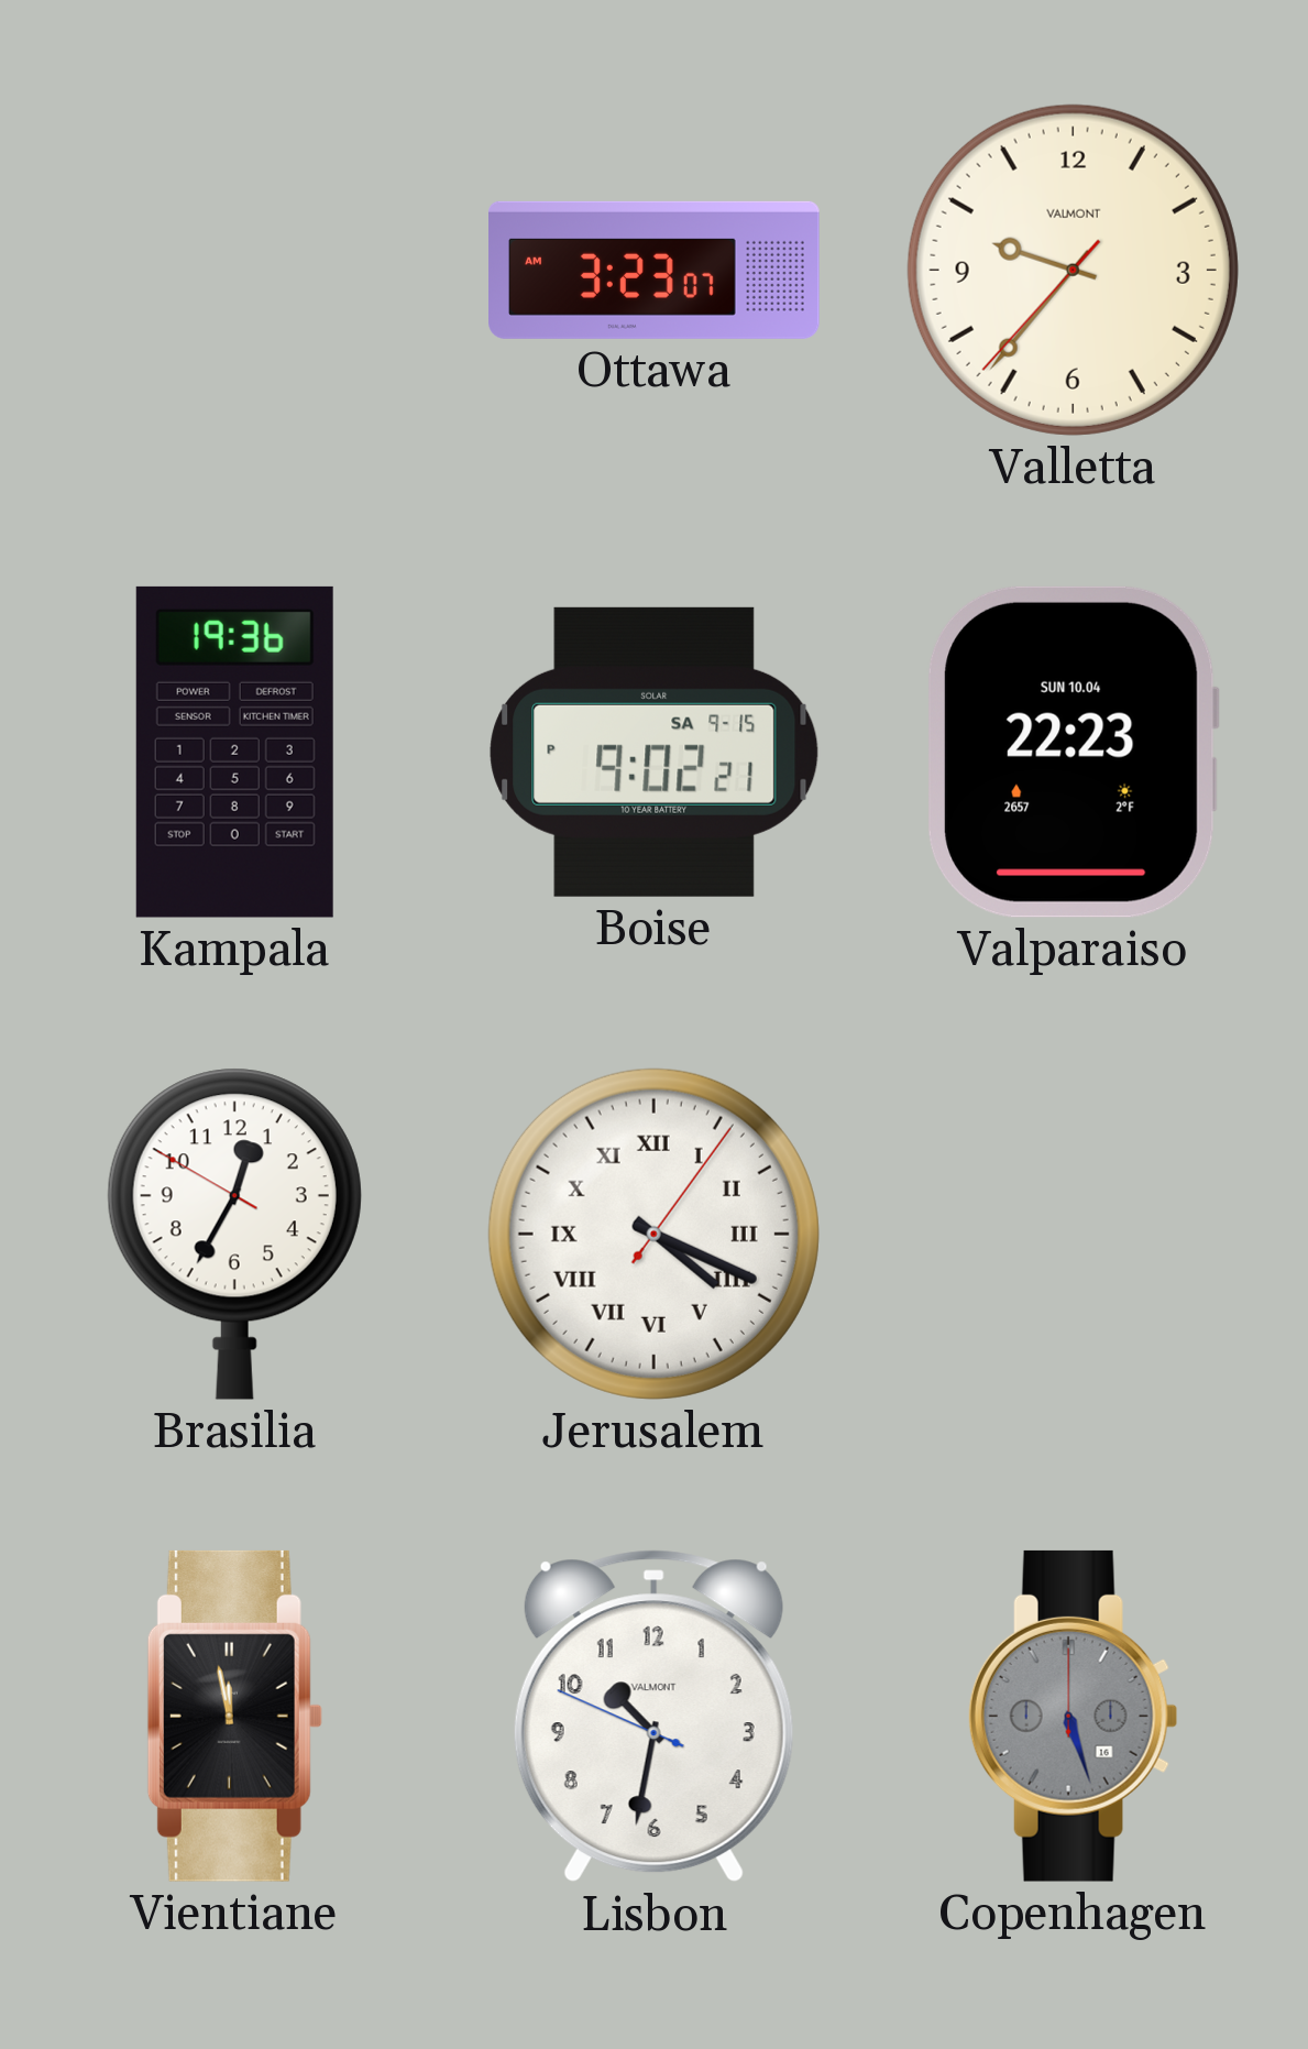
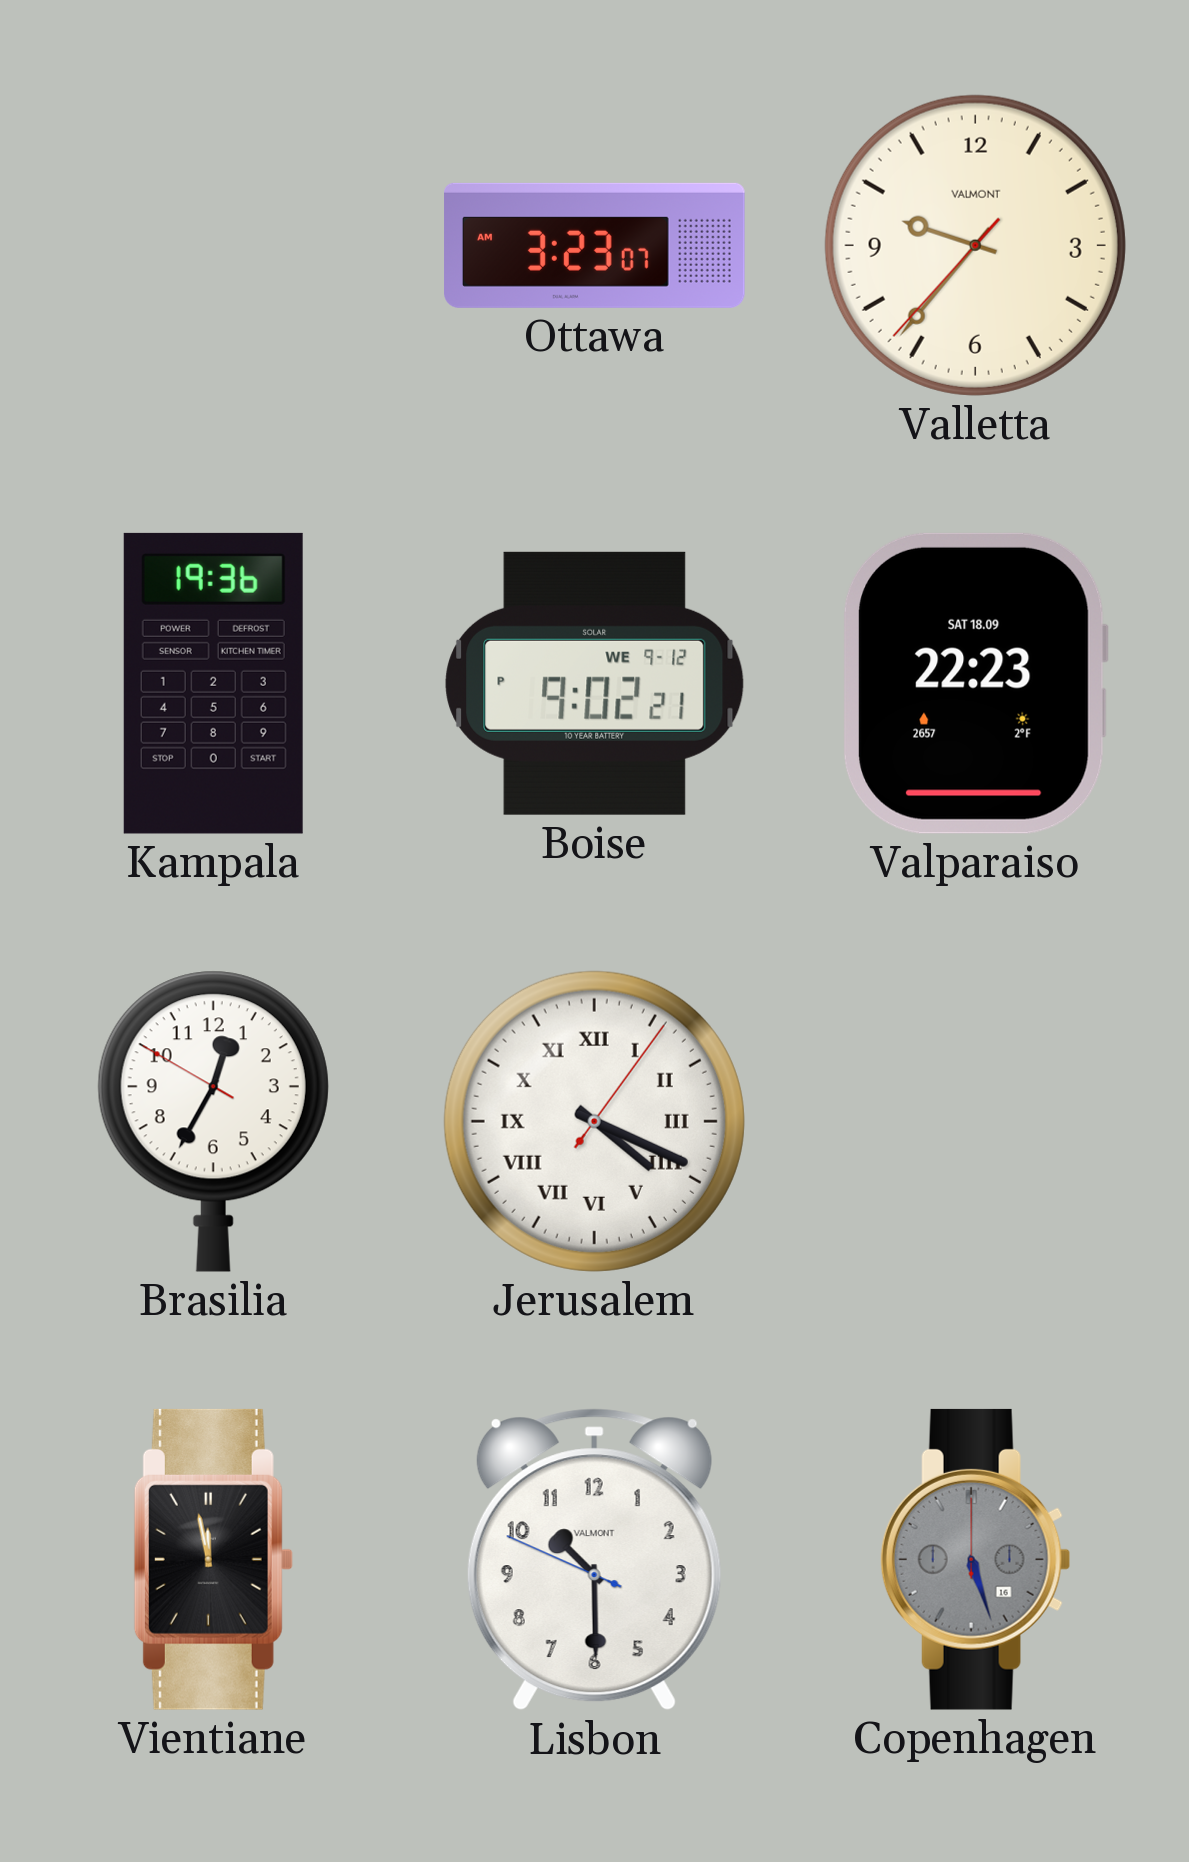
Boise date: SA 9-15 -> WE 9-12
Valparaiso date: SUN 10.04 -> SAT 18.09
Lisbon: 10:31 -> 10:29
